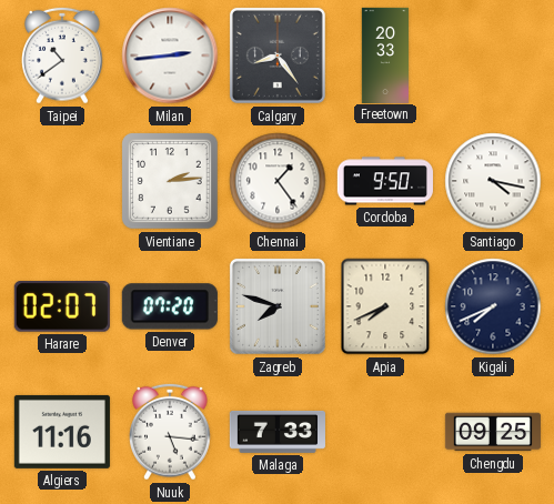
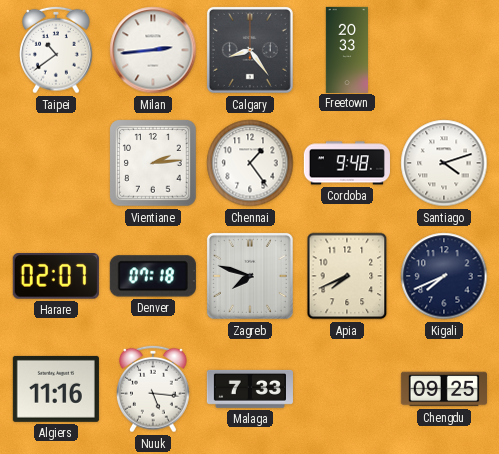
Cordoba: 9:50 -> 9:48
Santiago: 4:17 -> 4:12
Denver: 07:20 -> 07:18
